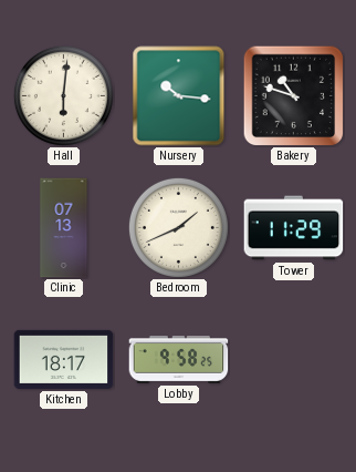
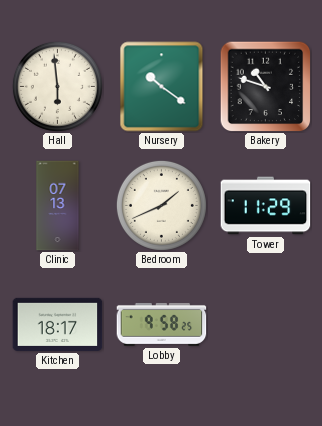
Hall: 6:01 -> 5:59
Nursery: 10:16 -> 10:21
